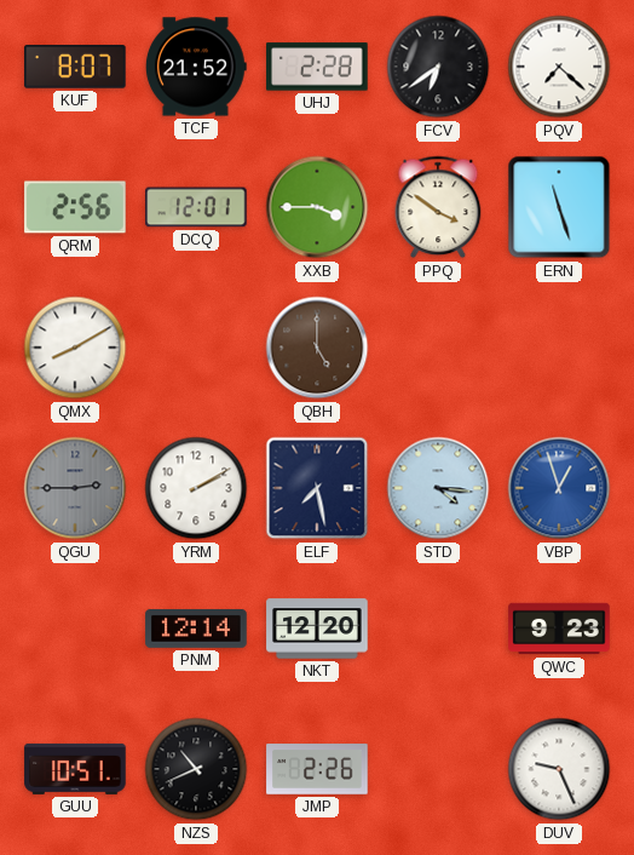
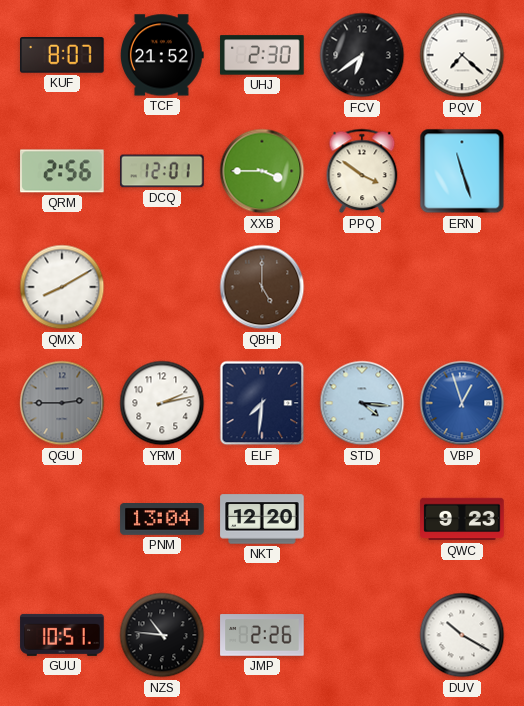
UHJ: 2:28 -> 2:30
YRM: 2:10 -> 2:13
ELF: 7:28 -> 7:31
PNM: 12:14 -> 13:04
NZS: 10:41 -> 10:46
DUV: 9:26 -> 10:20
